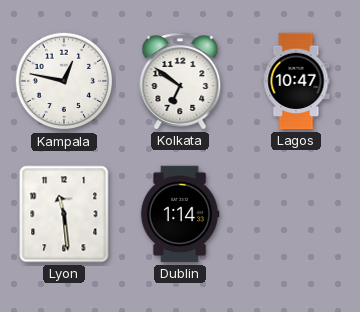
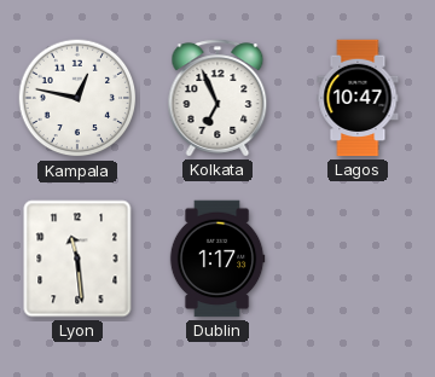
Kolkata: 6:51 -> 6:56
Dublin: 1:14 -> 1:17
